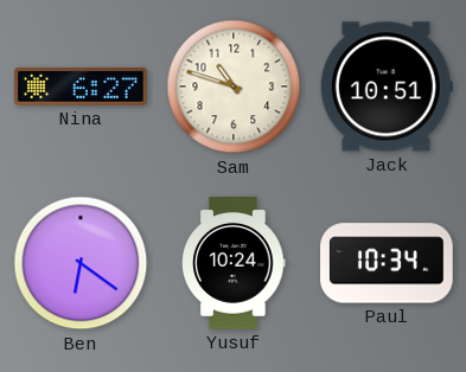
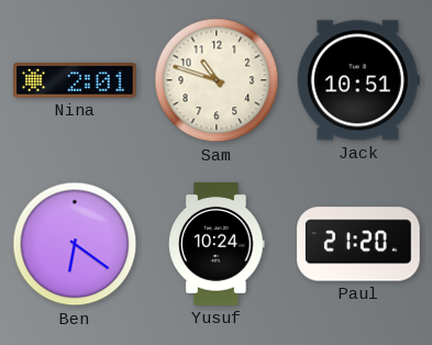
Nina: 6:27 -> 2:01
Paul: 10:34 -> 21:20
